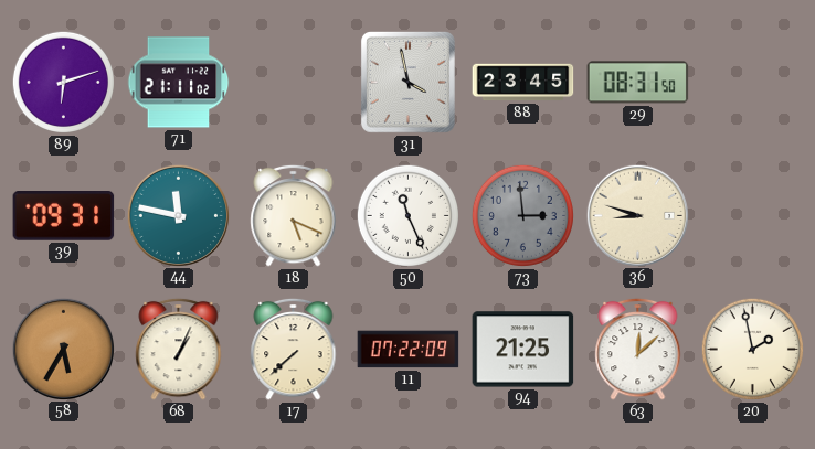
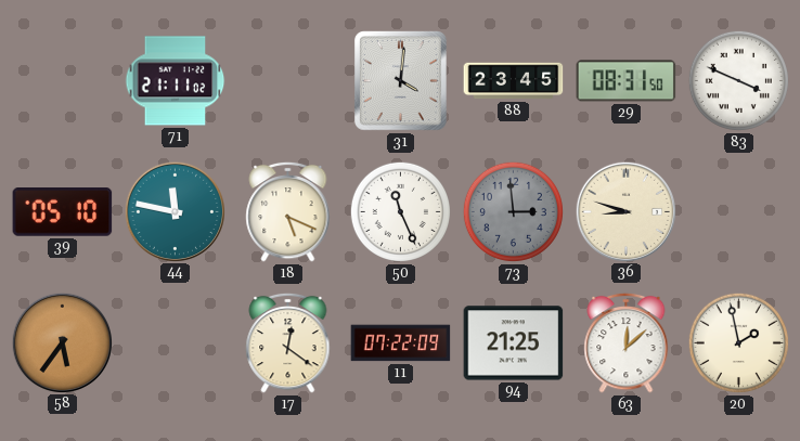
89: 6:12 -> none
31: 3:58 -> 4:01
83: none -> 3:49
39: 09:31 -> 05:10
58: 5:35 -> 5:36
68: 1:04 -> none
17: 7:38 -> 12:21
